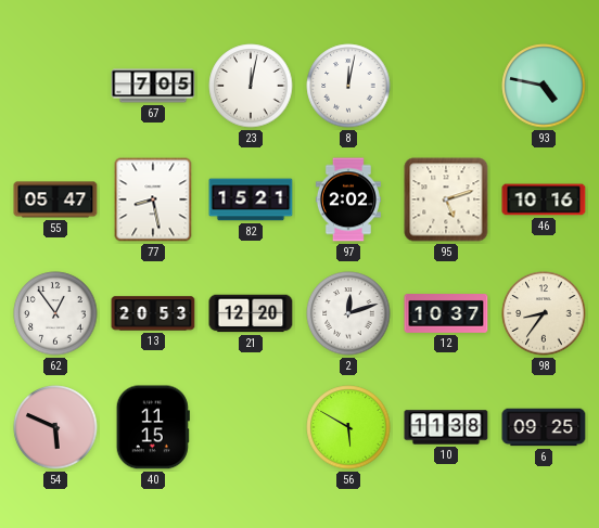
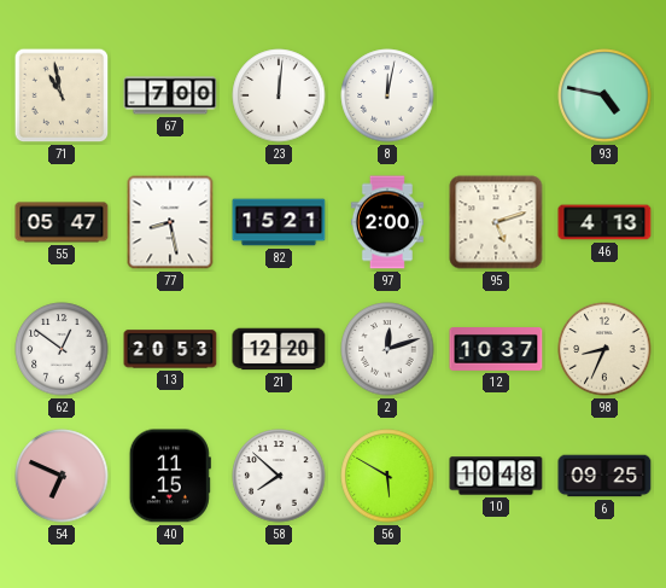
71: none -> 10:58
67: 7:05 -> 7:00
23: 12:02 -> 12:01
97: 2:02 -> 2:00
46: 10:16 -> 4:13
62: 12:54 -> 12:51
98: 8:36 -> 8:34
54: 5:49 -> 6:49
58: none -> 7:52
10: 11:38 -> 10:48
